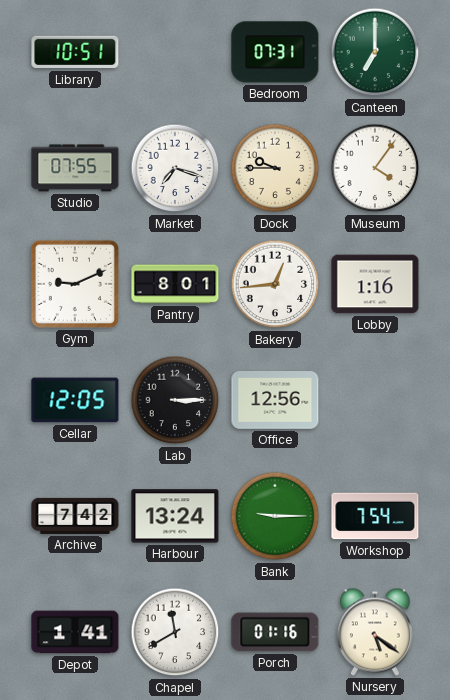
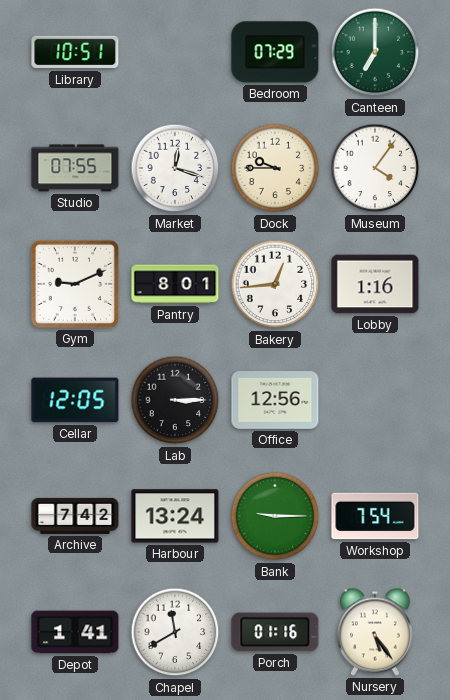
Bedroom: 07:31 -> 07:29
Market: 7:18 -> 12:18
Nursery: 5:21 -> 5:24
